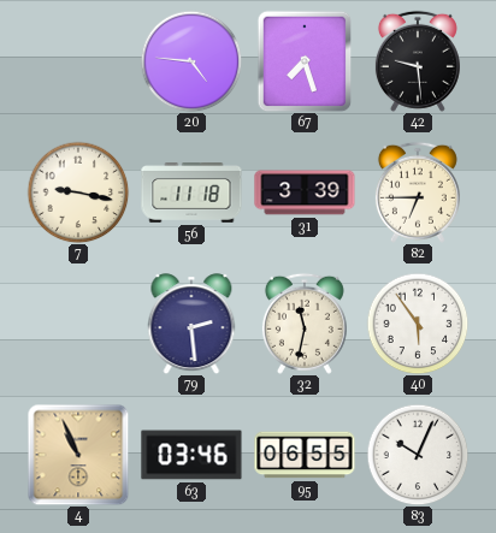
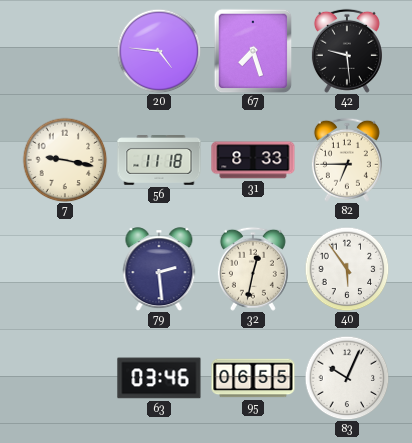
31: 3:39 -> 8:33
32: 11:32 -> 12:32
4: 10:56 -> none
